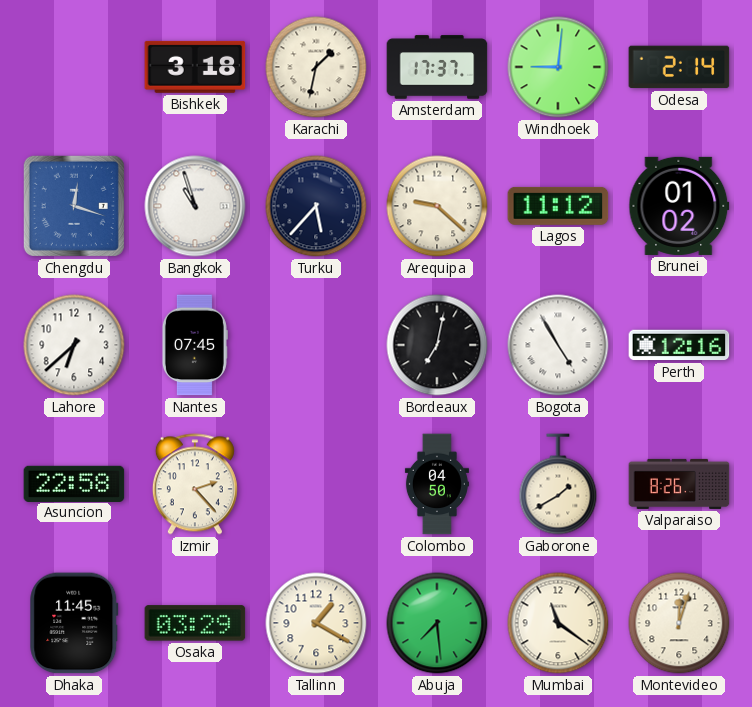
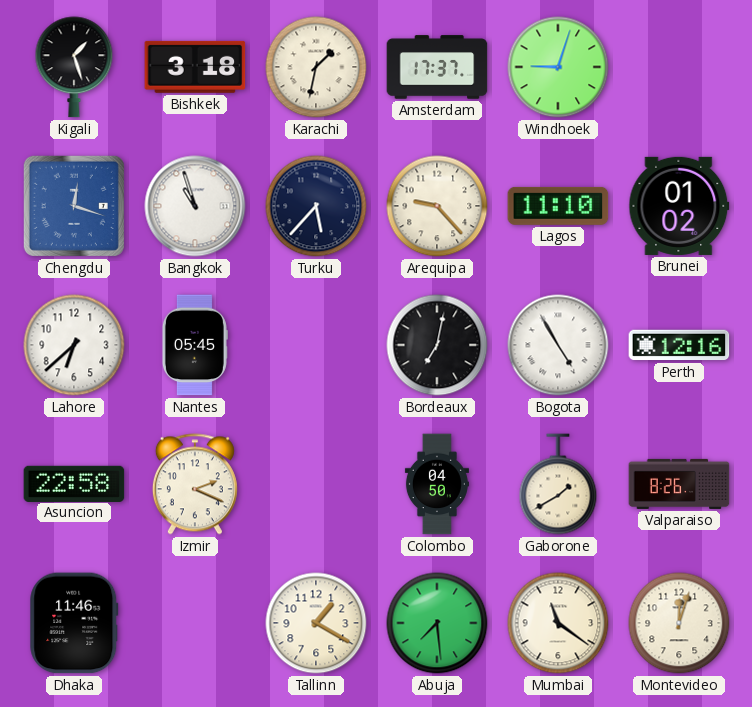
Kigali: none -> 1:27
Windhoek: 9:01 -> 9:03
Odesa: 2:14 -> none
Arequipa: 9:22 -> 9:23
Lagos: 11:12 -> 11:10
Nantes: 07:45 -> 05:45
Izmir: 2:23 -> 2:19
Dhaka: 11:45 -> 11:46
Osaka: 03:29 -> none
